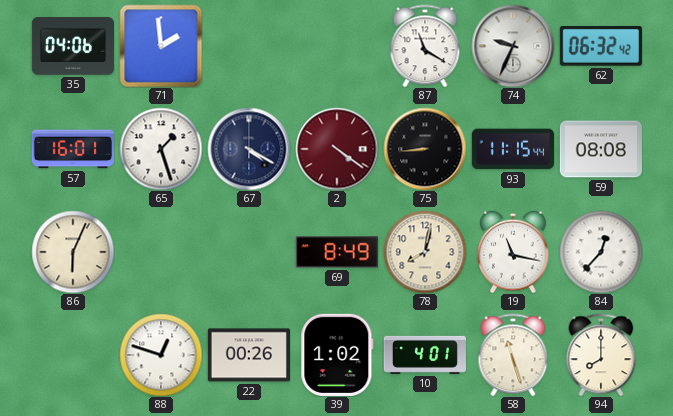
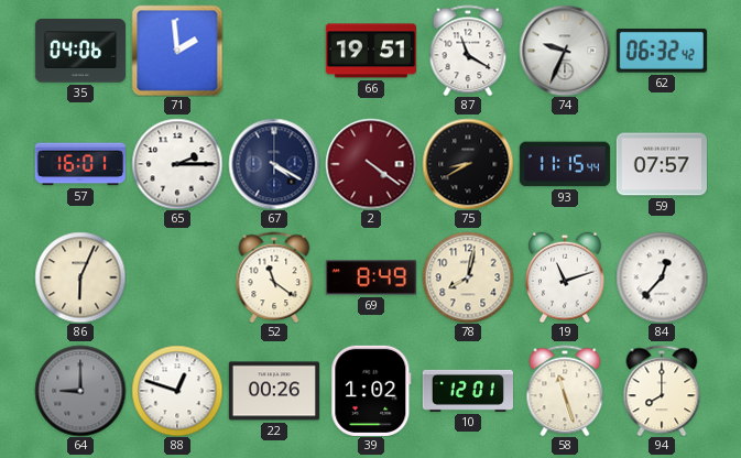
66: none -> 19:51
65: 1:27 -> 2:15
75: 8:44 -> 8:40
59: 08:08 -> 07:57
52: none -> 11:21
19: 11:17 -> 11:12
64: none -> 9:00
10: 4:01 -> 12:01
